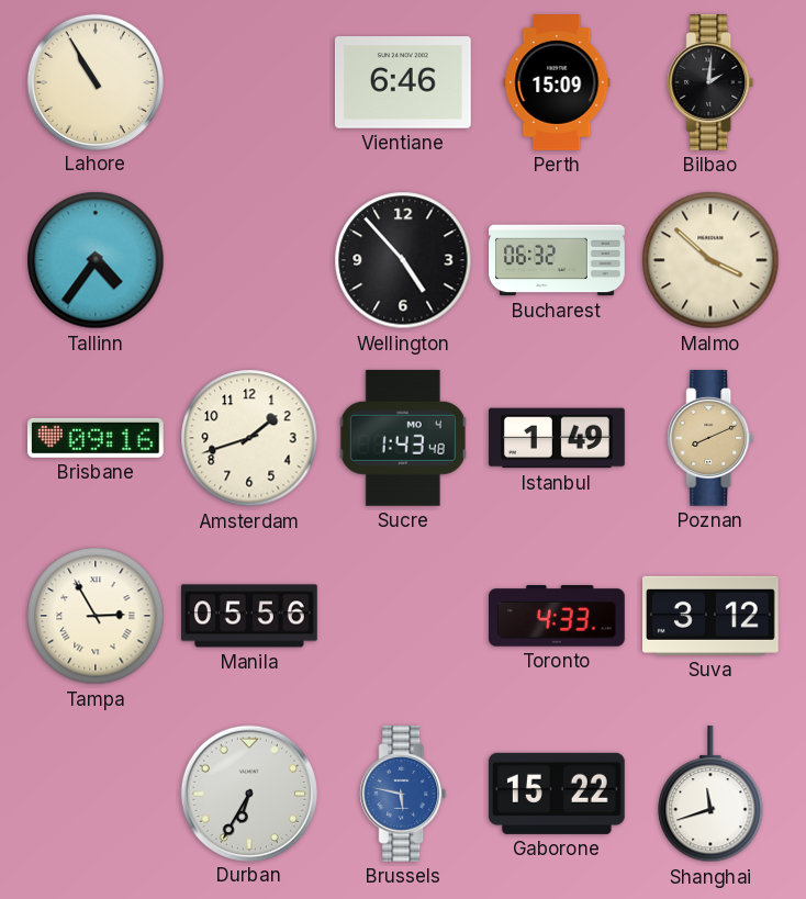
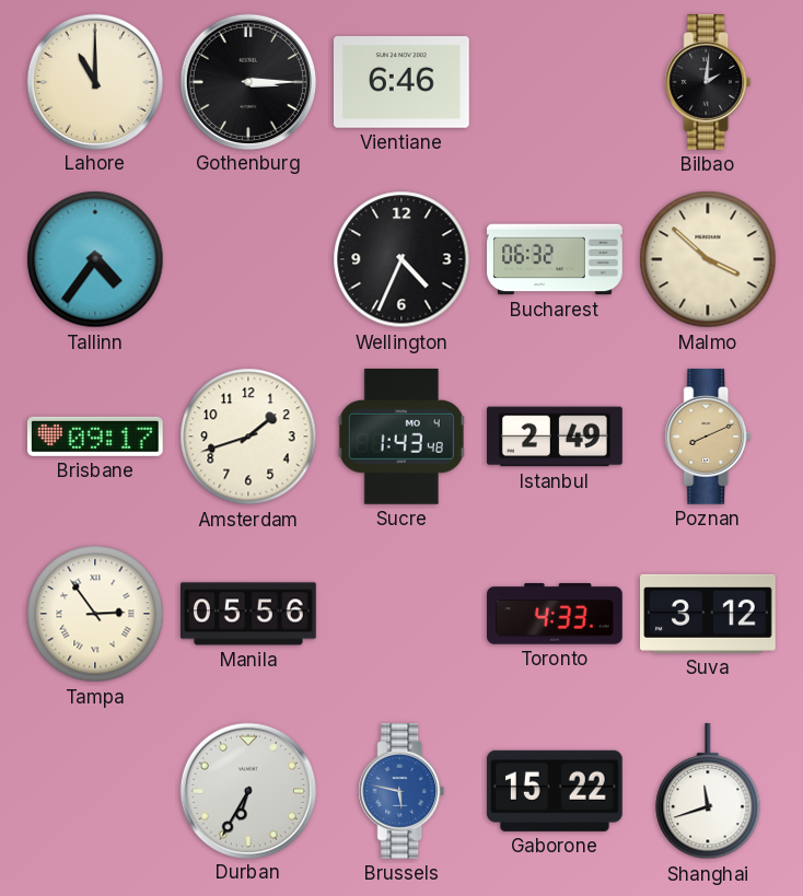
Lahore: 10:55 -> 11:00
Gothenburg: none -> 3:15
Perth: 15:09 -> none
Wellington: 4:53 -> 4:34
Brisbane: 09:16 -> 09:17
Istanbul: 1:49 -> 2:49
Tampa: 2:55 -> 2:54
